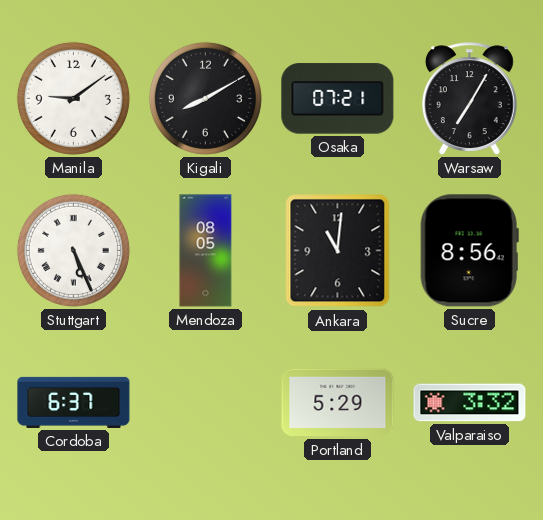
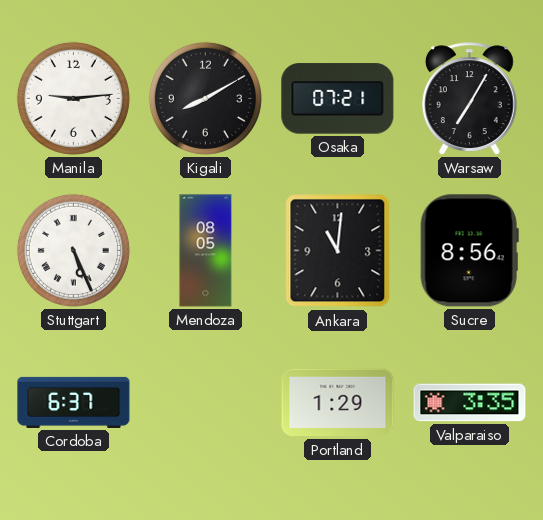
Manila: 9:09 -> 9:14
Portland: 5:29 -> 1:29
Valparaiso: 3:32 -> 3:35
